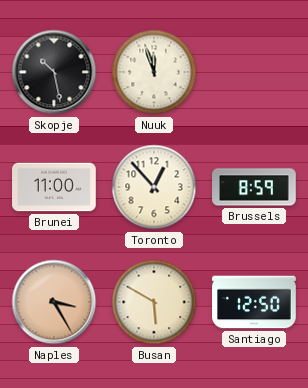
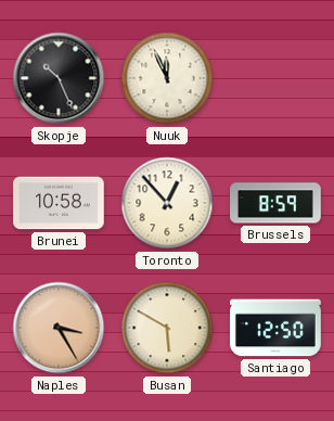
Skopje: 10:28 -> 10:26
Nuuk: 11:57 -> 11:56
Brunei: 11:00 -> 10:58
